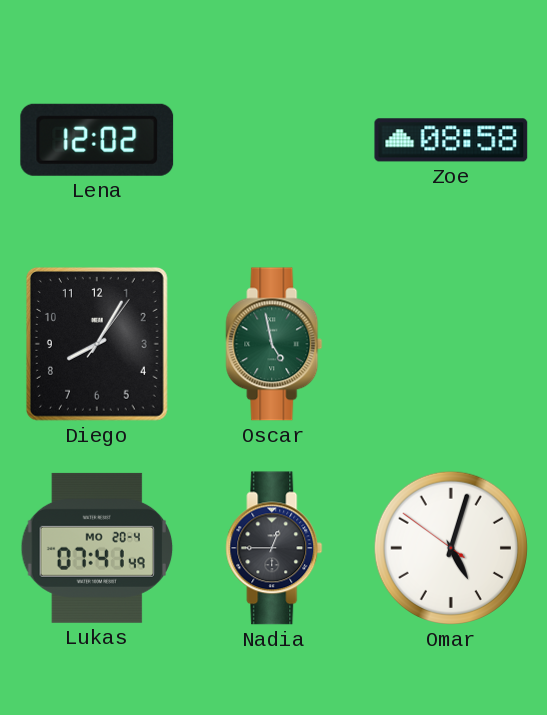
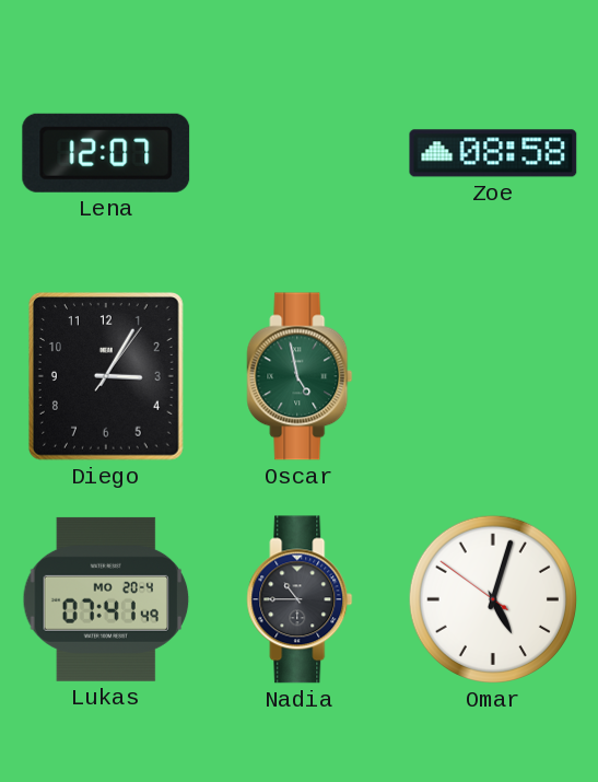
Lena: 12:02 -> 12:07
Diego: 8:05 -> 3:05
Nadia: 12:45 -> 10:45
